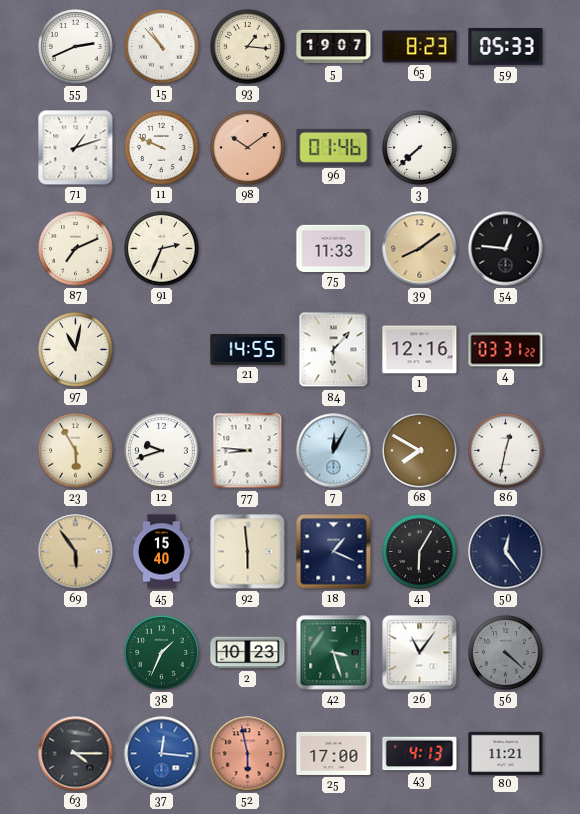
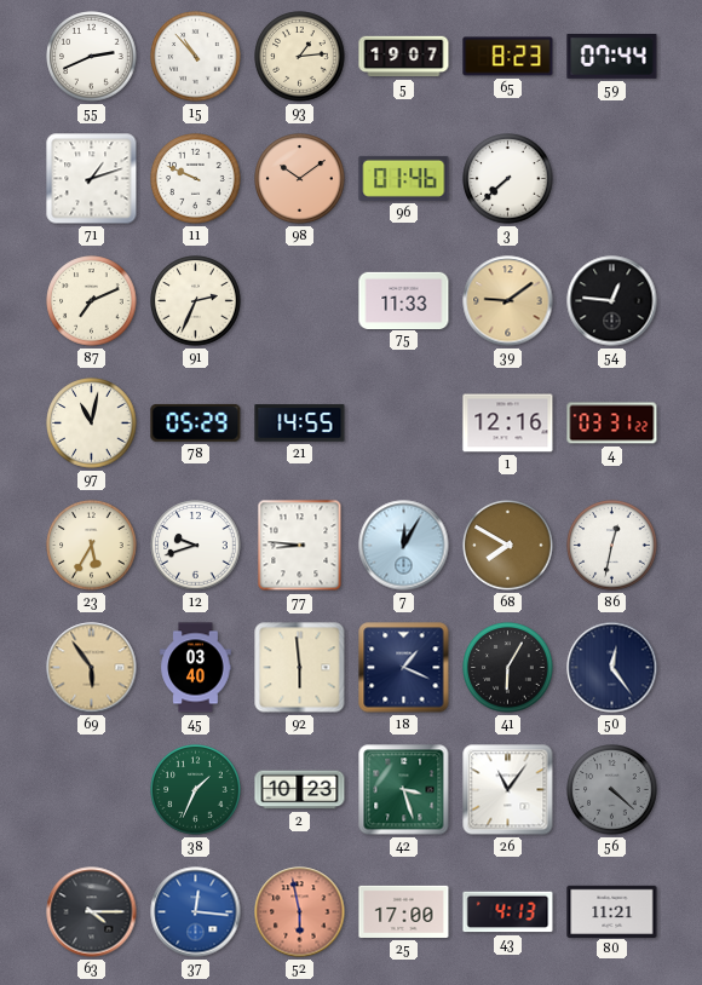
93: 1:16 -> 1:14
59: 05:33 -> 07:44
39: 8:09 -> 9:09
78: none -> 05:29
84: 6:07 -> none
23: 5:55 -> 5:35
45: 15:40 -> 03:40
